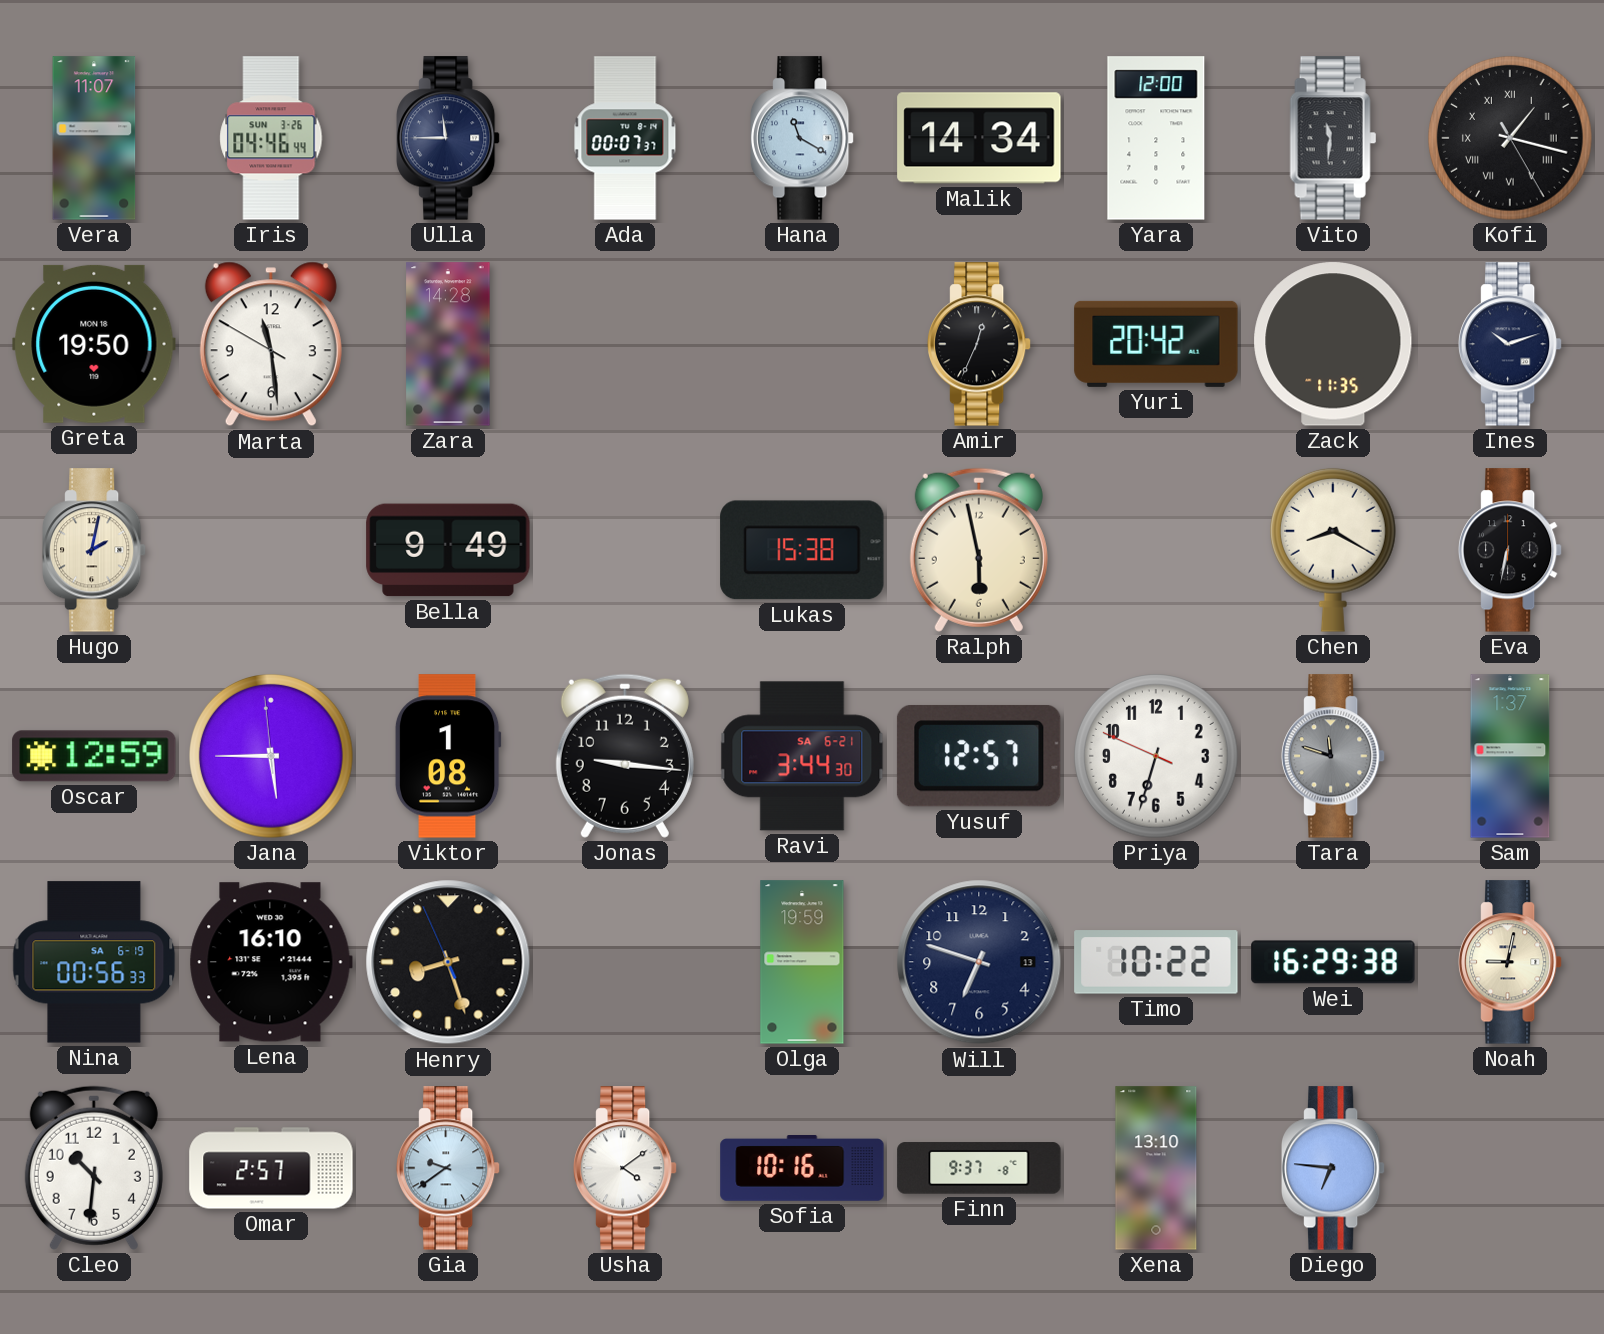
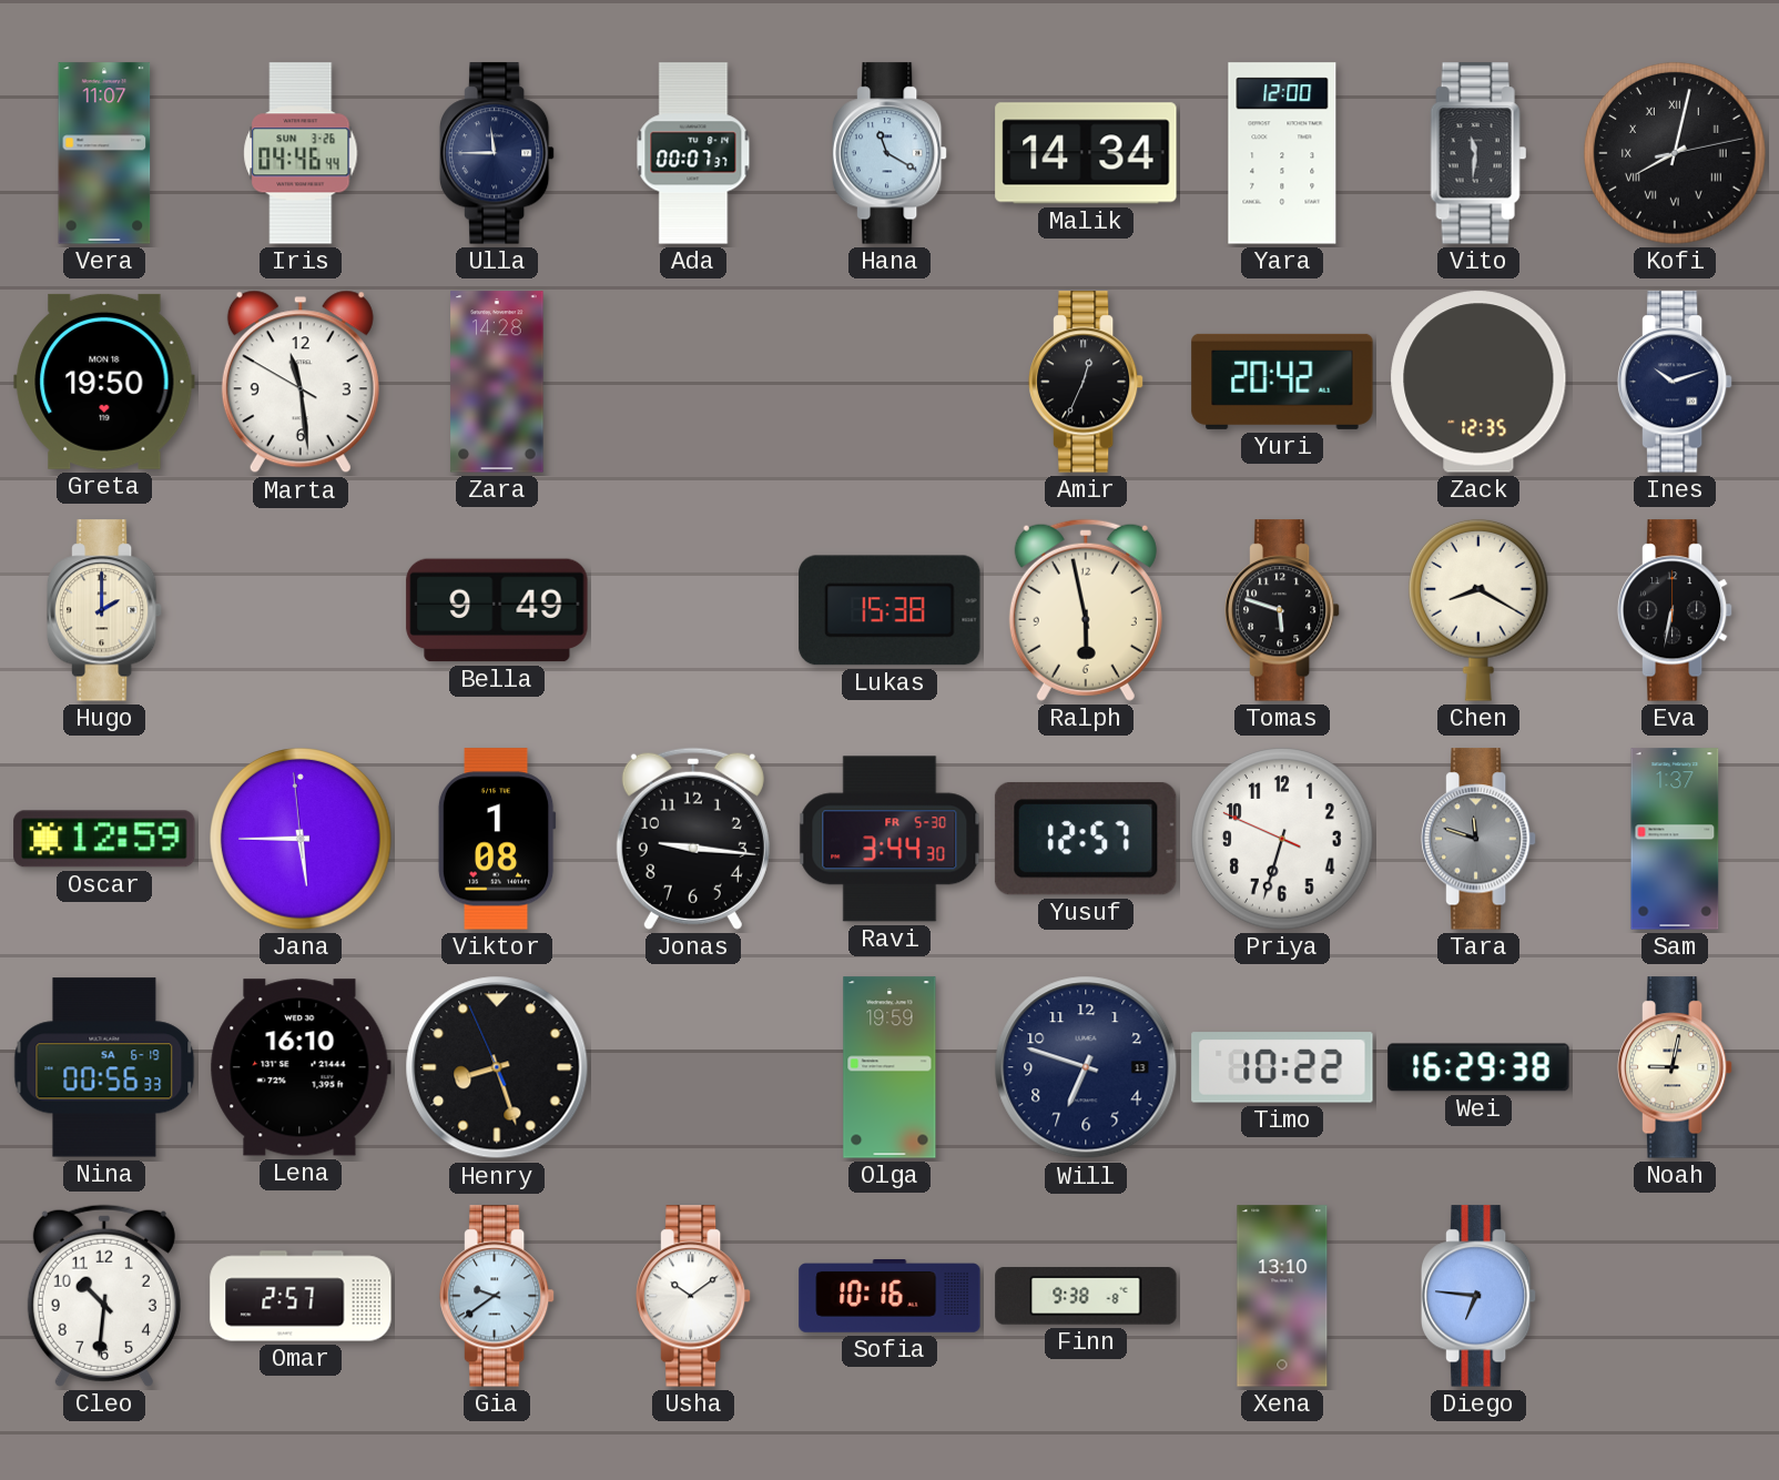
Kofi: 1:17 -> 8:02
Zack: 11:35 -> 12:35
Hugo: 2:02 -> 2:00
Tomas: none -> 5:48
Ravi date: SA 6-21 -> FR 5-30
Usha: 4:09 -> 10:09
Finn: 9:37 -> 9:38
